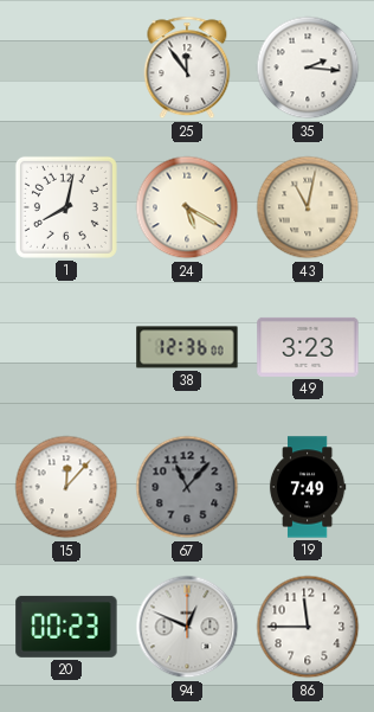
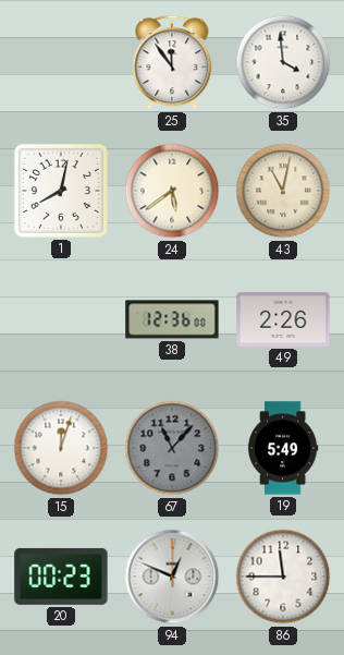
35: 2:16 -> 3:59
24: 5:20 -> 5:39
49: 3:23 -> 2:26
15: 12:07 -> 12:03
19: 7:49 -> 5:49
